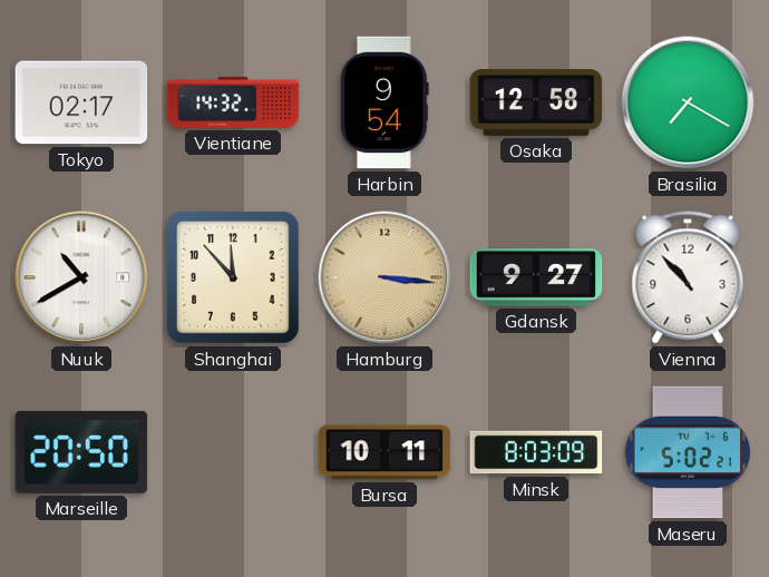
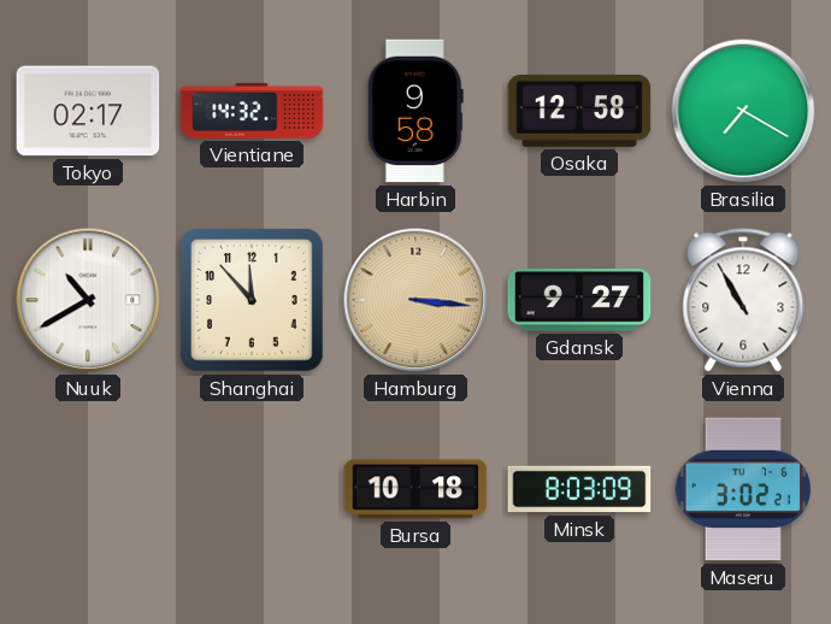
Harbin: 9:54 -> 9:58
Vienna: 10:53 -> 10:55
Marseille: 20:50 -> none
Bursa: 10:11 -> 10:18
Maseru: 5:02 -> 3:02
